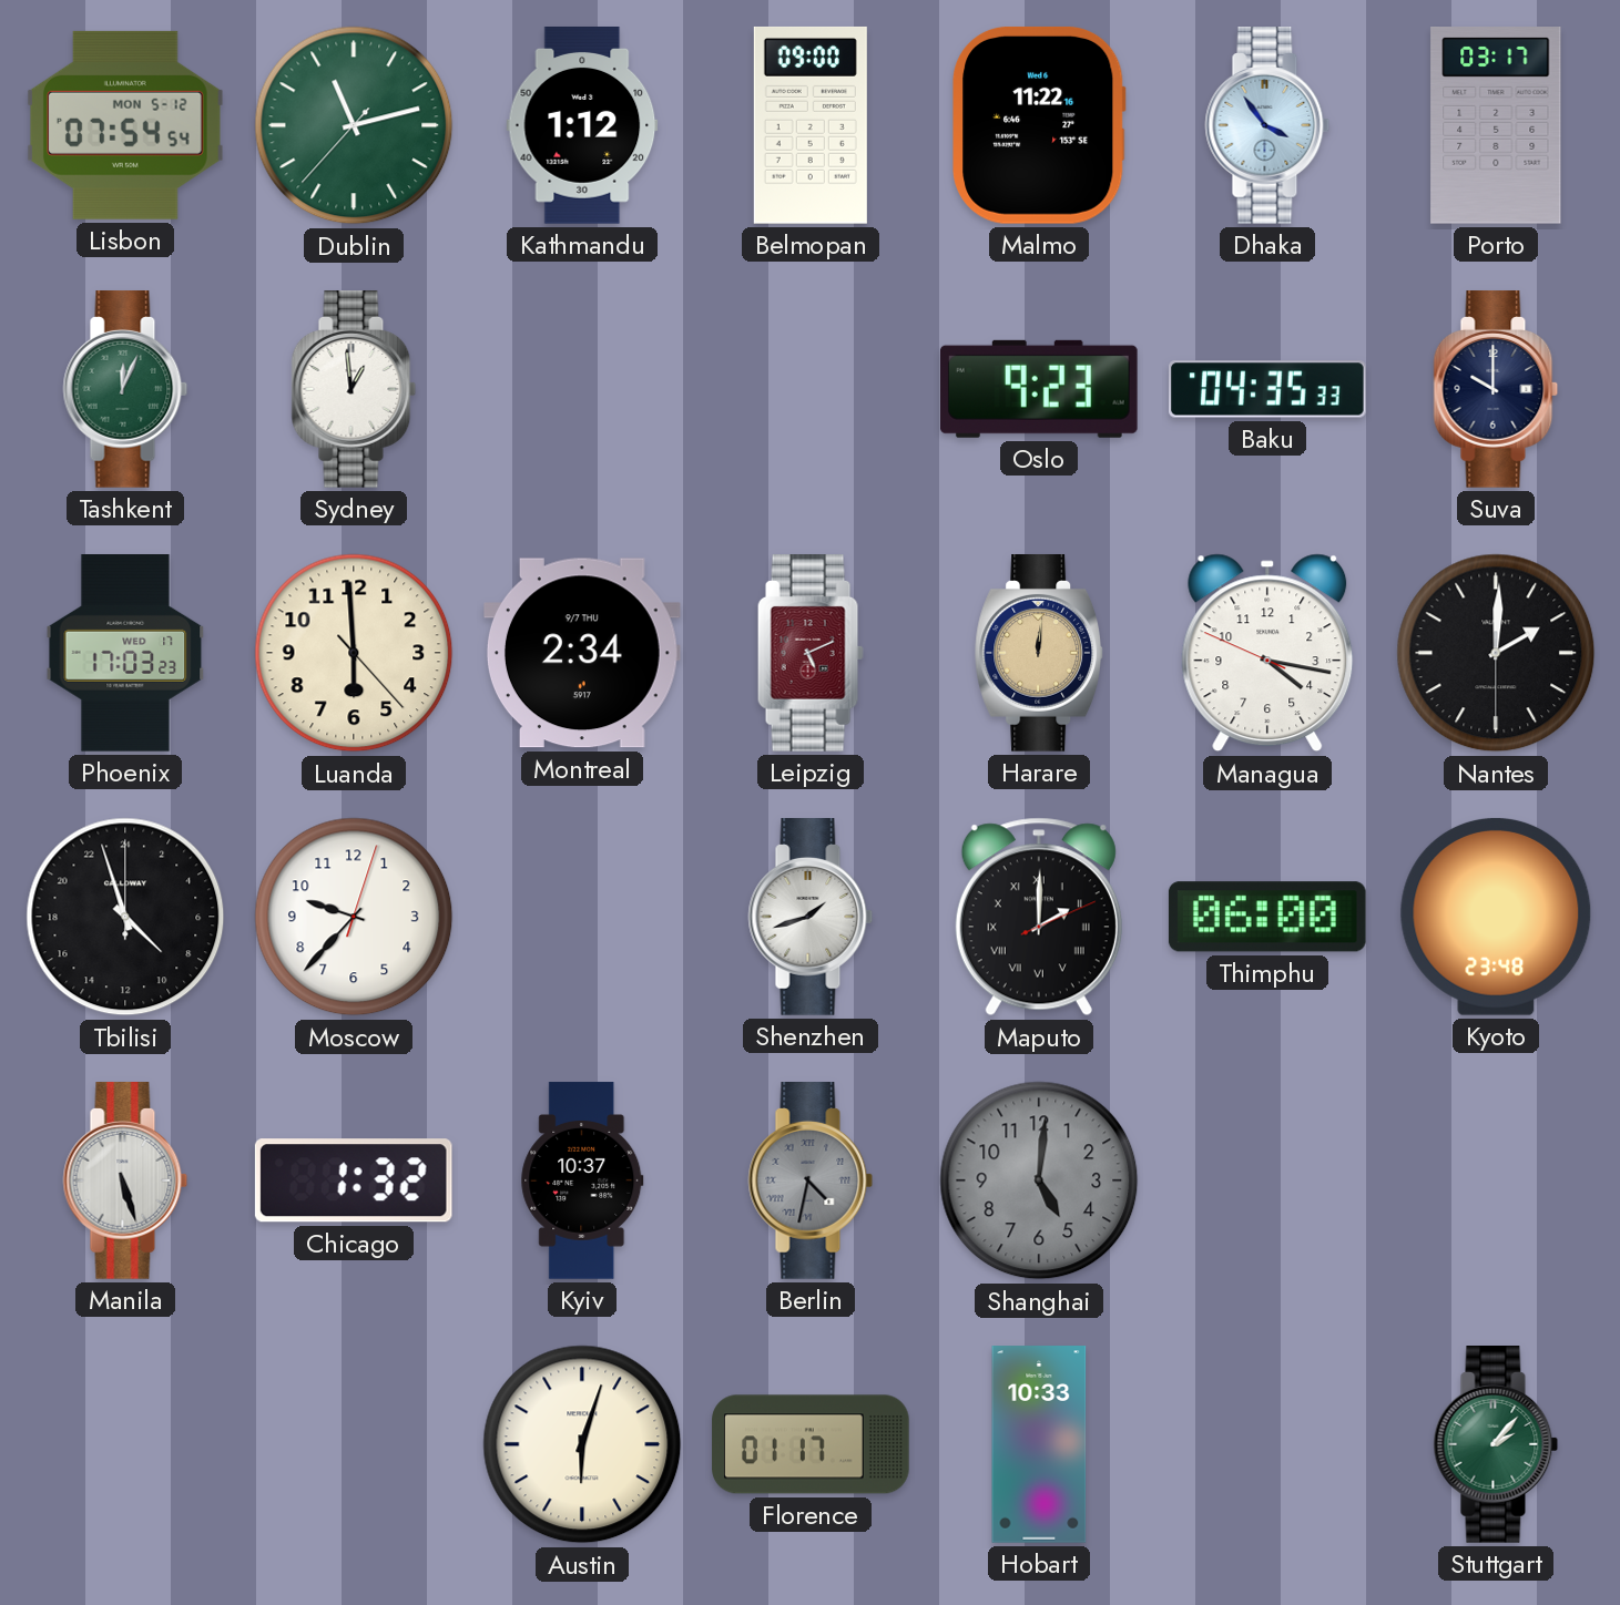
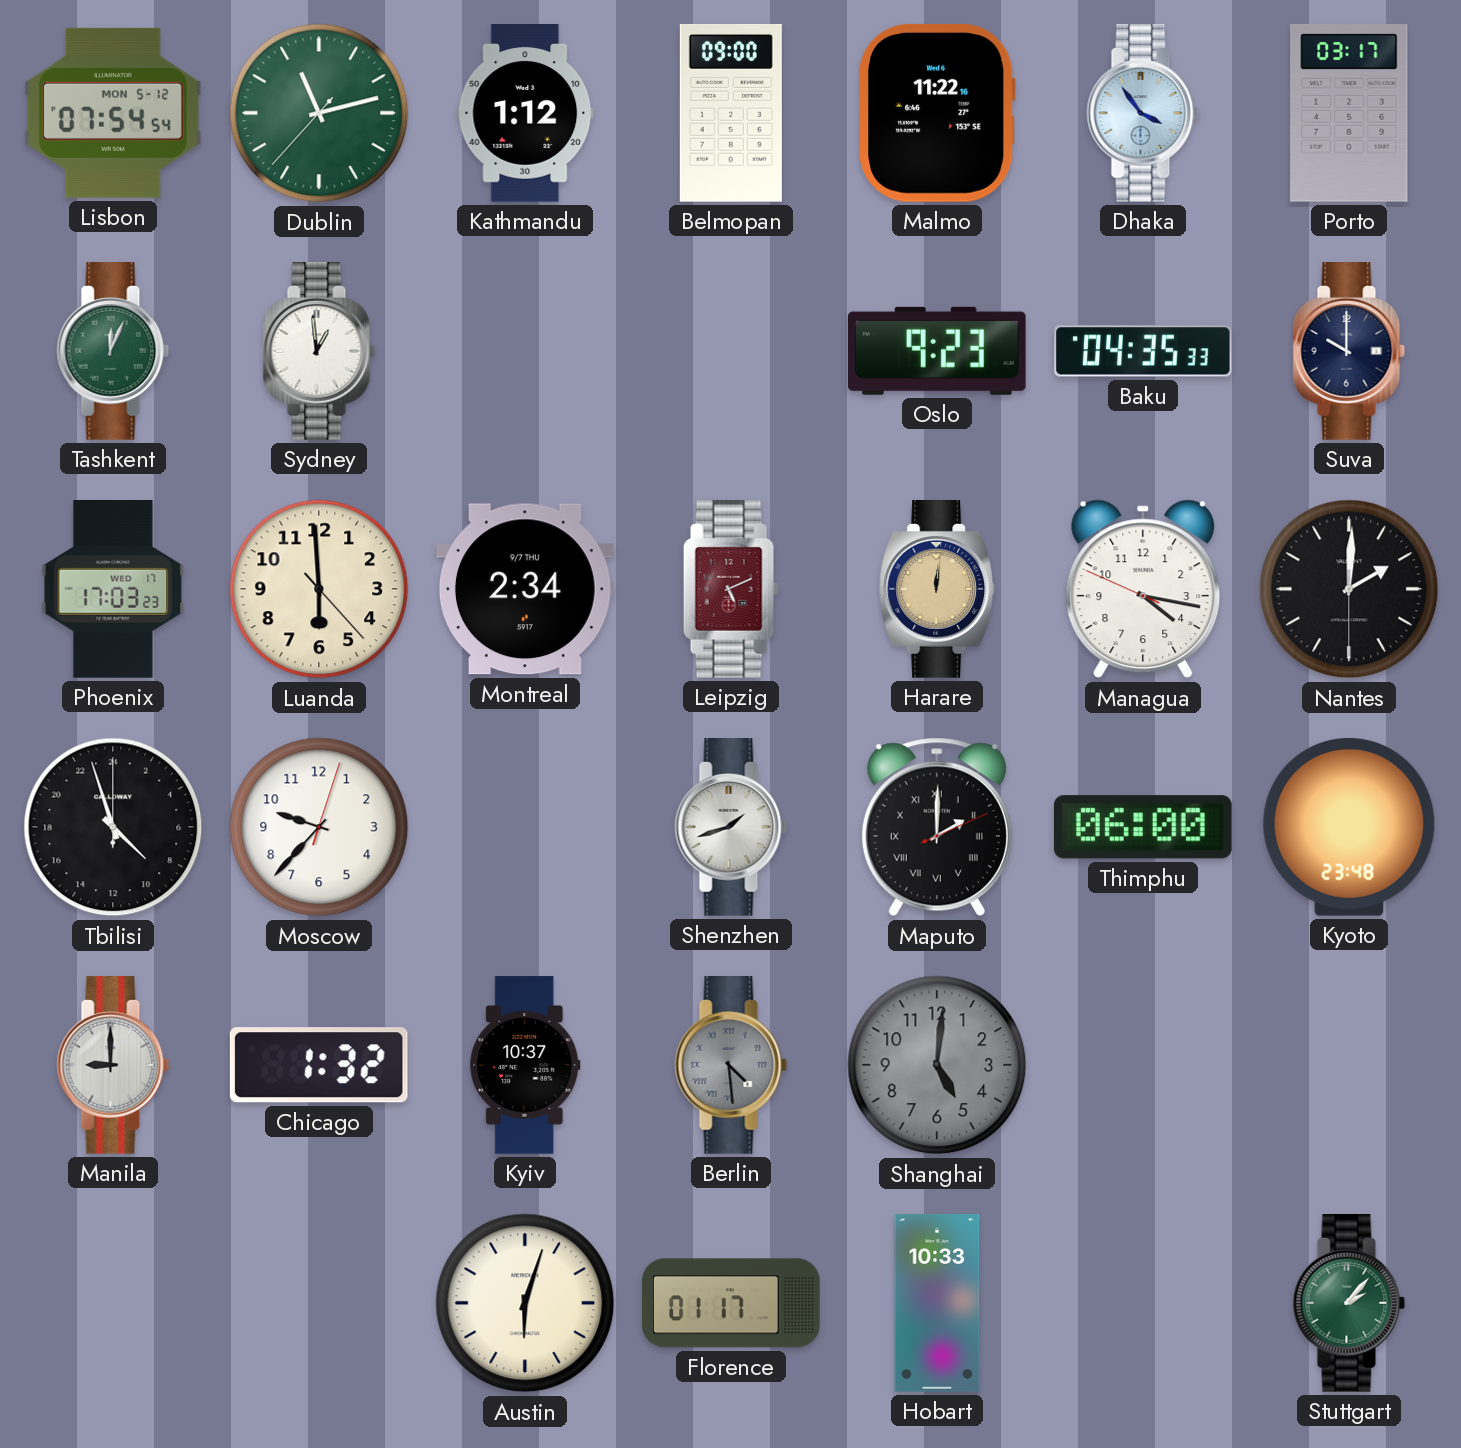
Manila: 5:27 -> 9:00
Berlin: 4:32 -> 4:29
